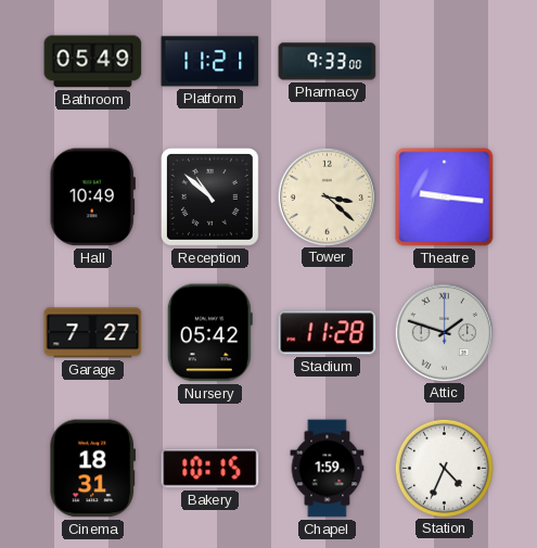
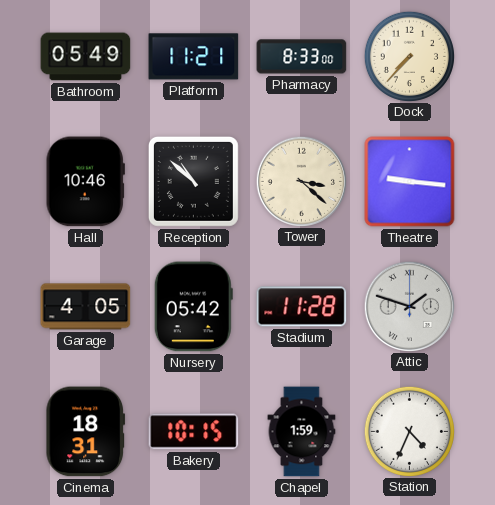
Pharmacy: 9:33 -> 8:33
Dock: none -> 7:37
Hall: 10:49 -> 10:46
Garage: 7:27 -> 4:05
